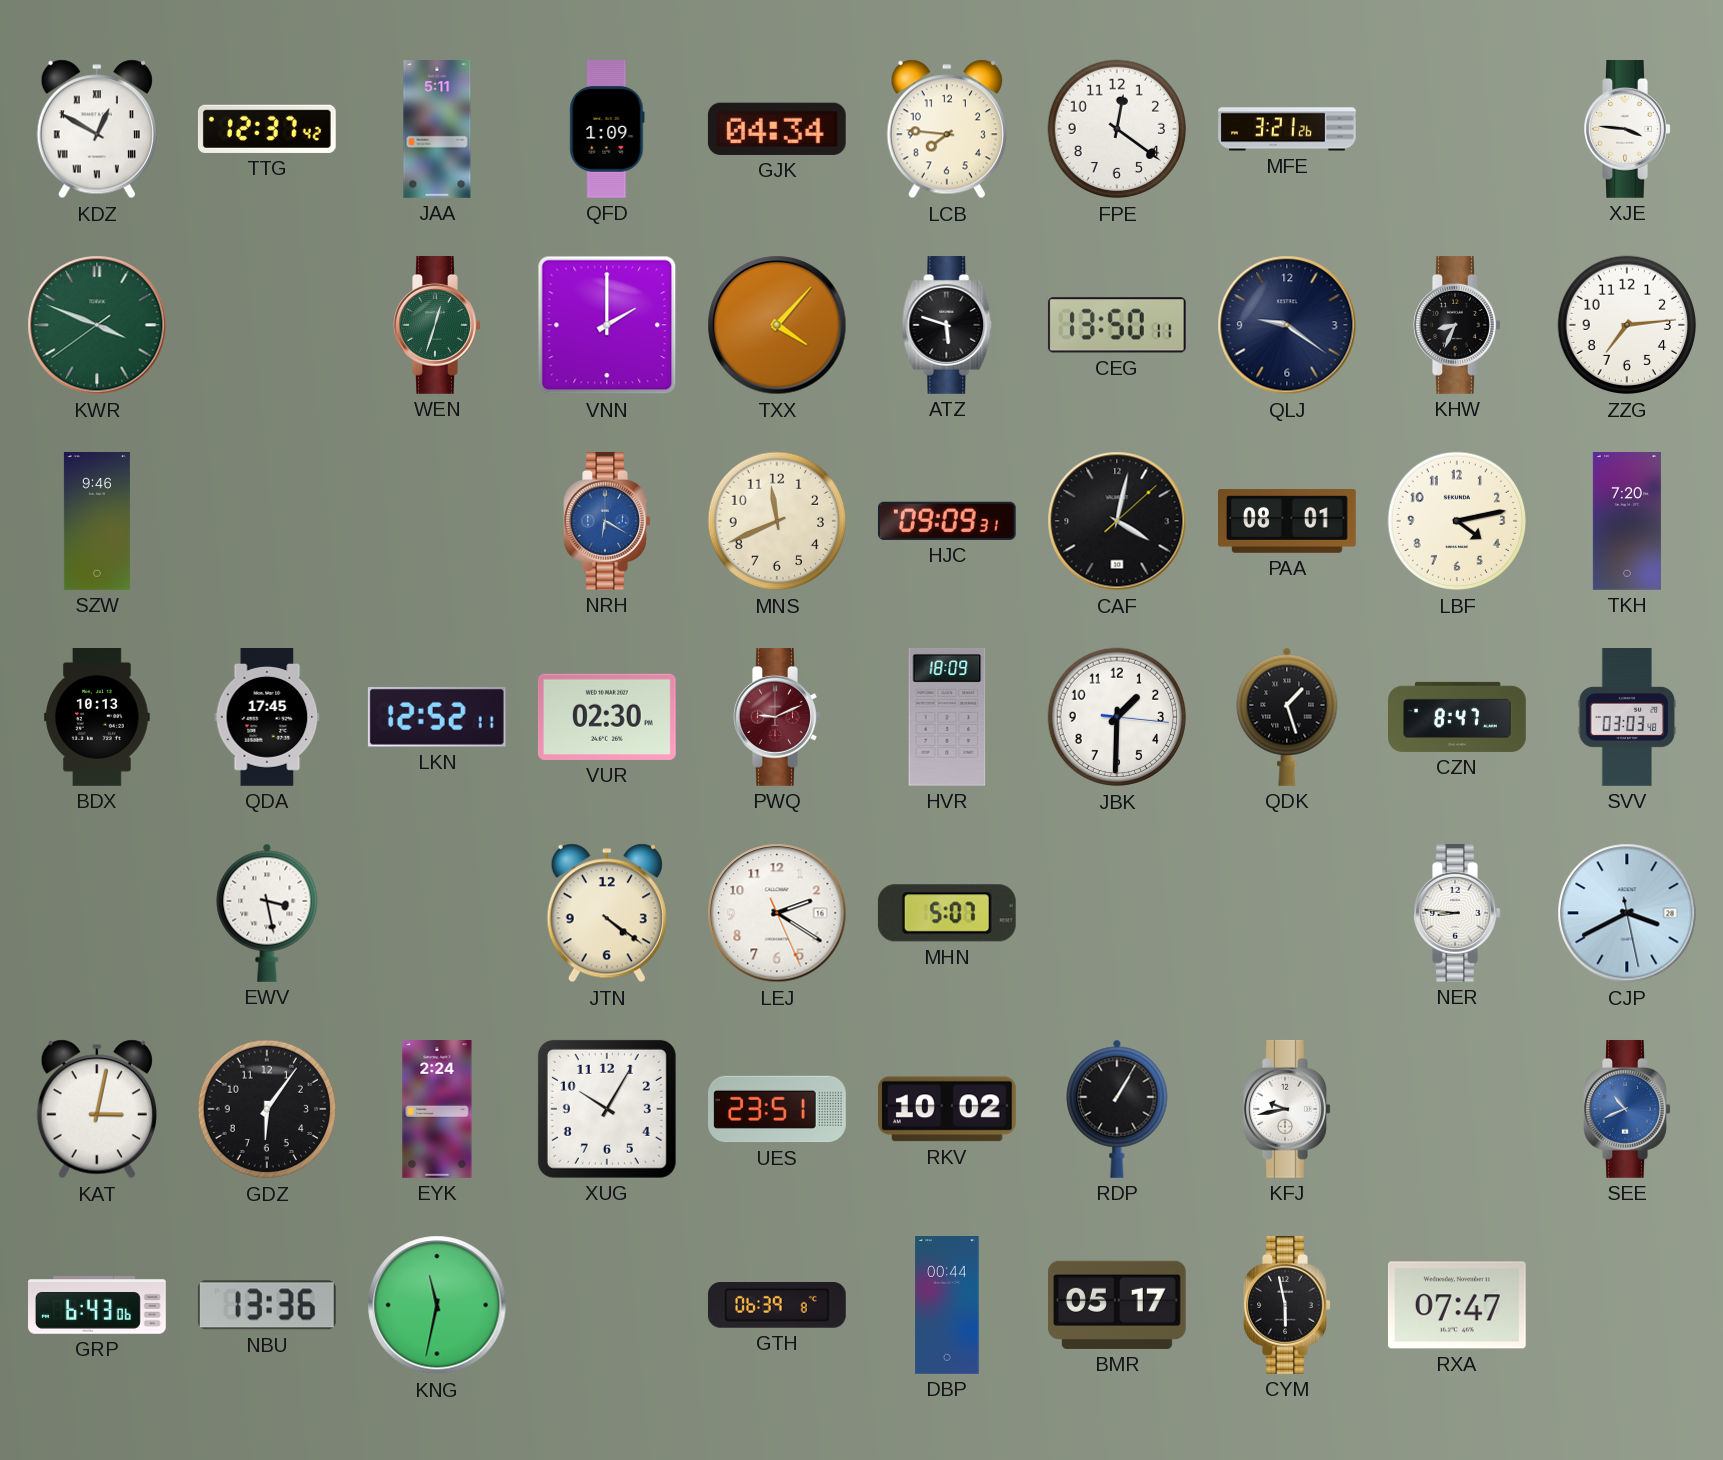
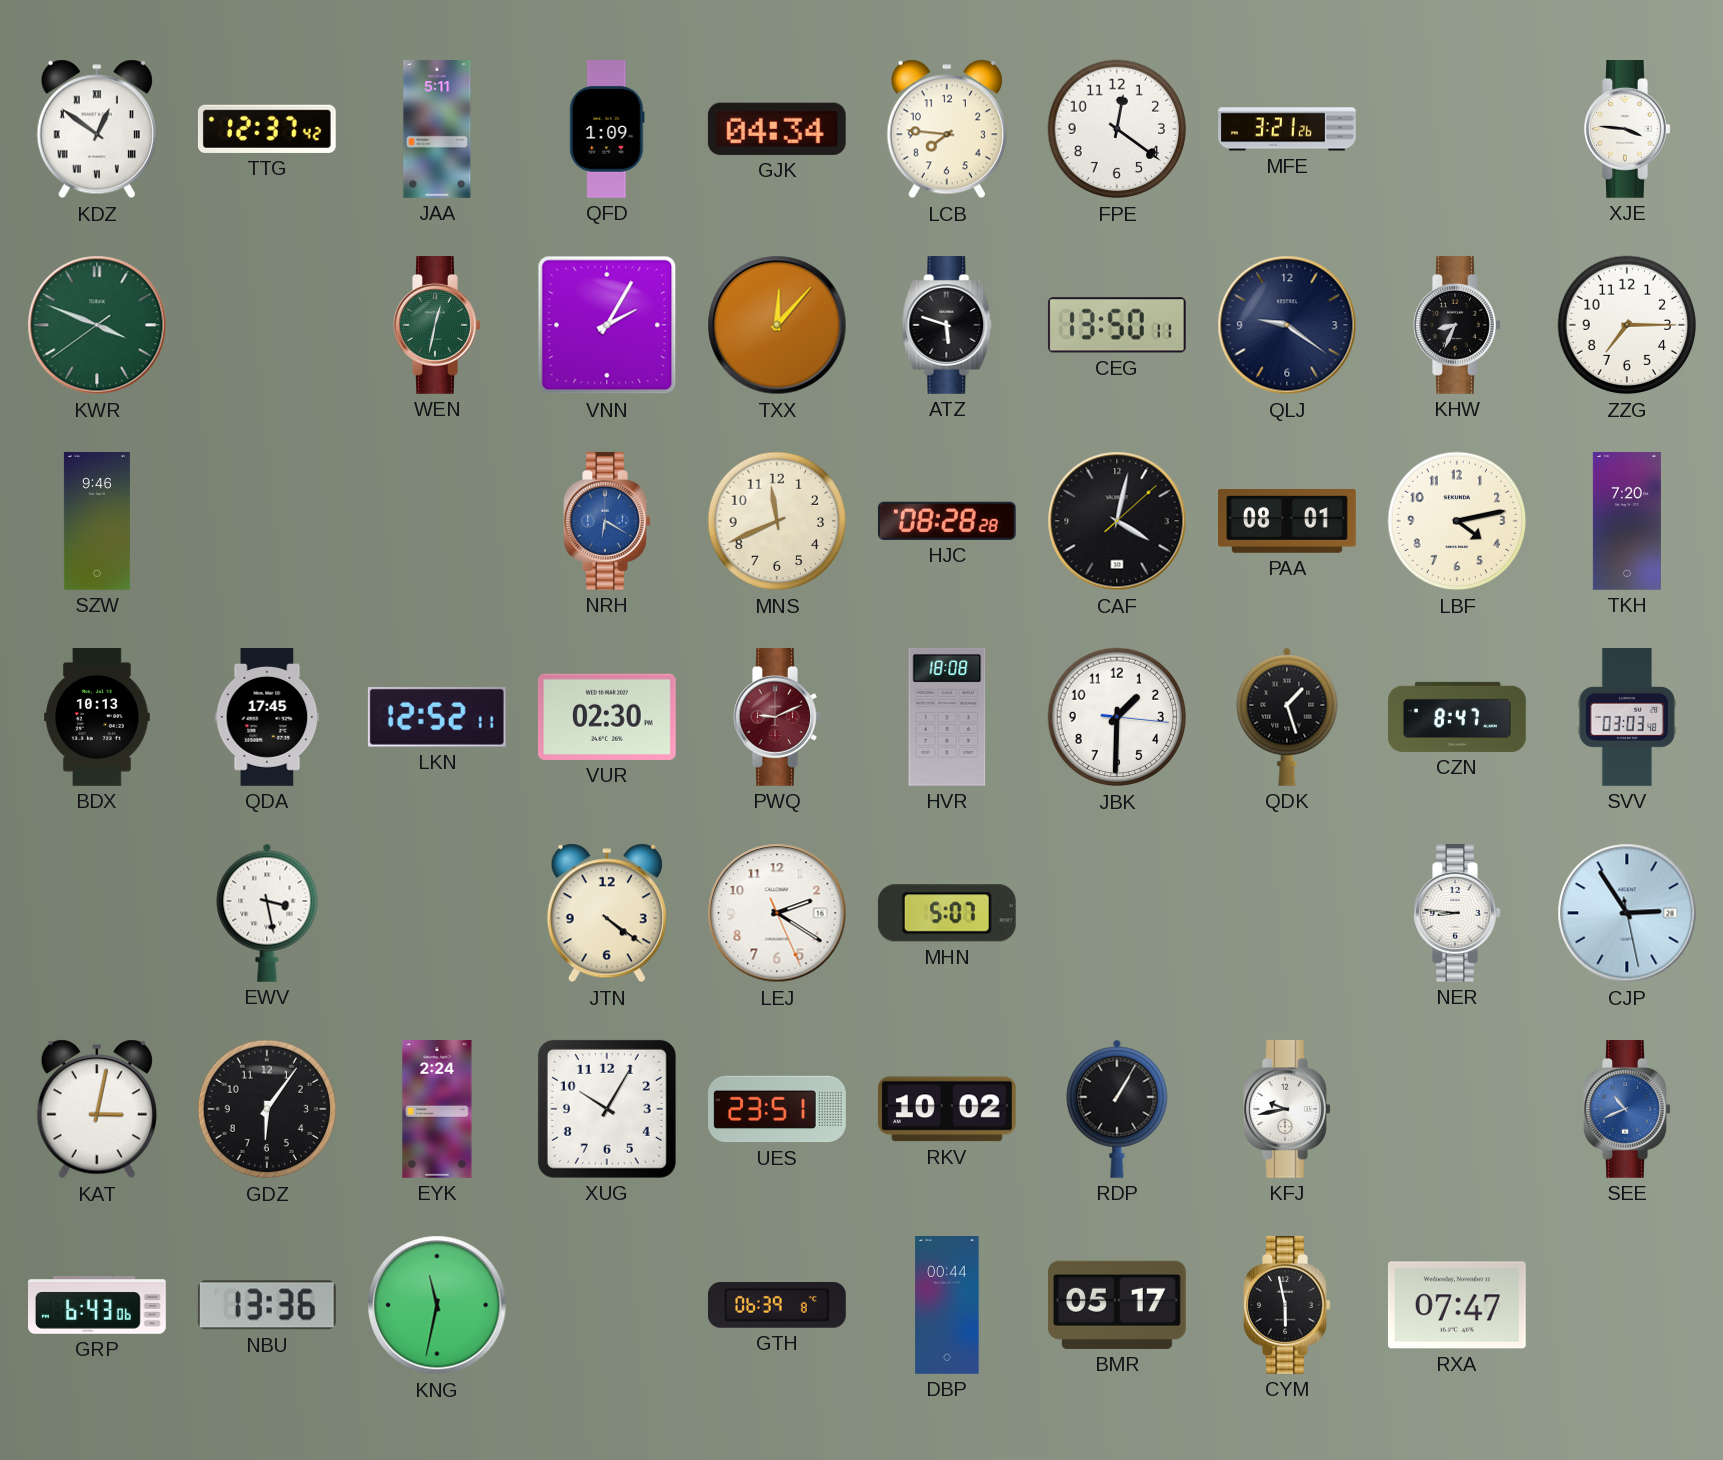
KDZ: 12:50 -> 12:51
WEN: 12:33 -> 12:32
VNN: 2:00 -> 2:05
TXX: 4:07 -> 12:07
ZZG: 7:14 -> 7:15
HJC: 09:09 -> 08:28
HVR: 18:09 -> 18:08
CJP: 3:40 -> 2:54
